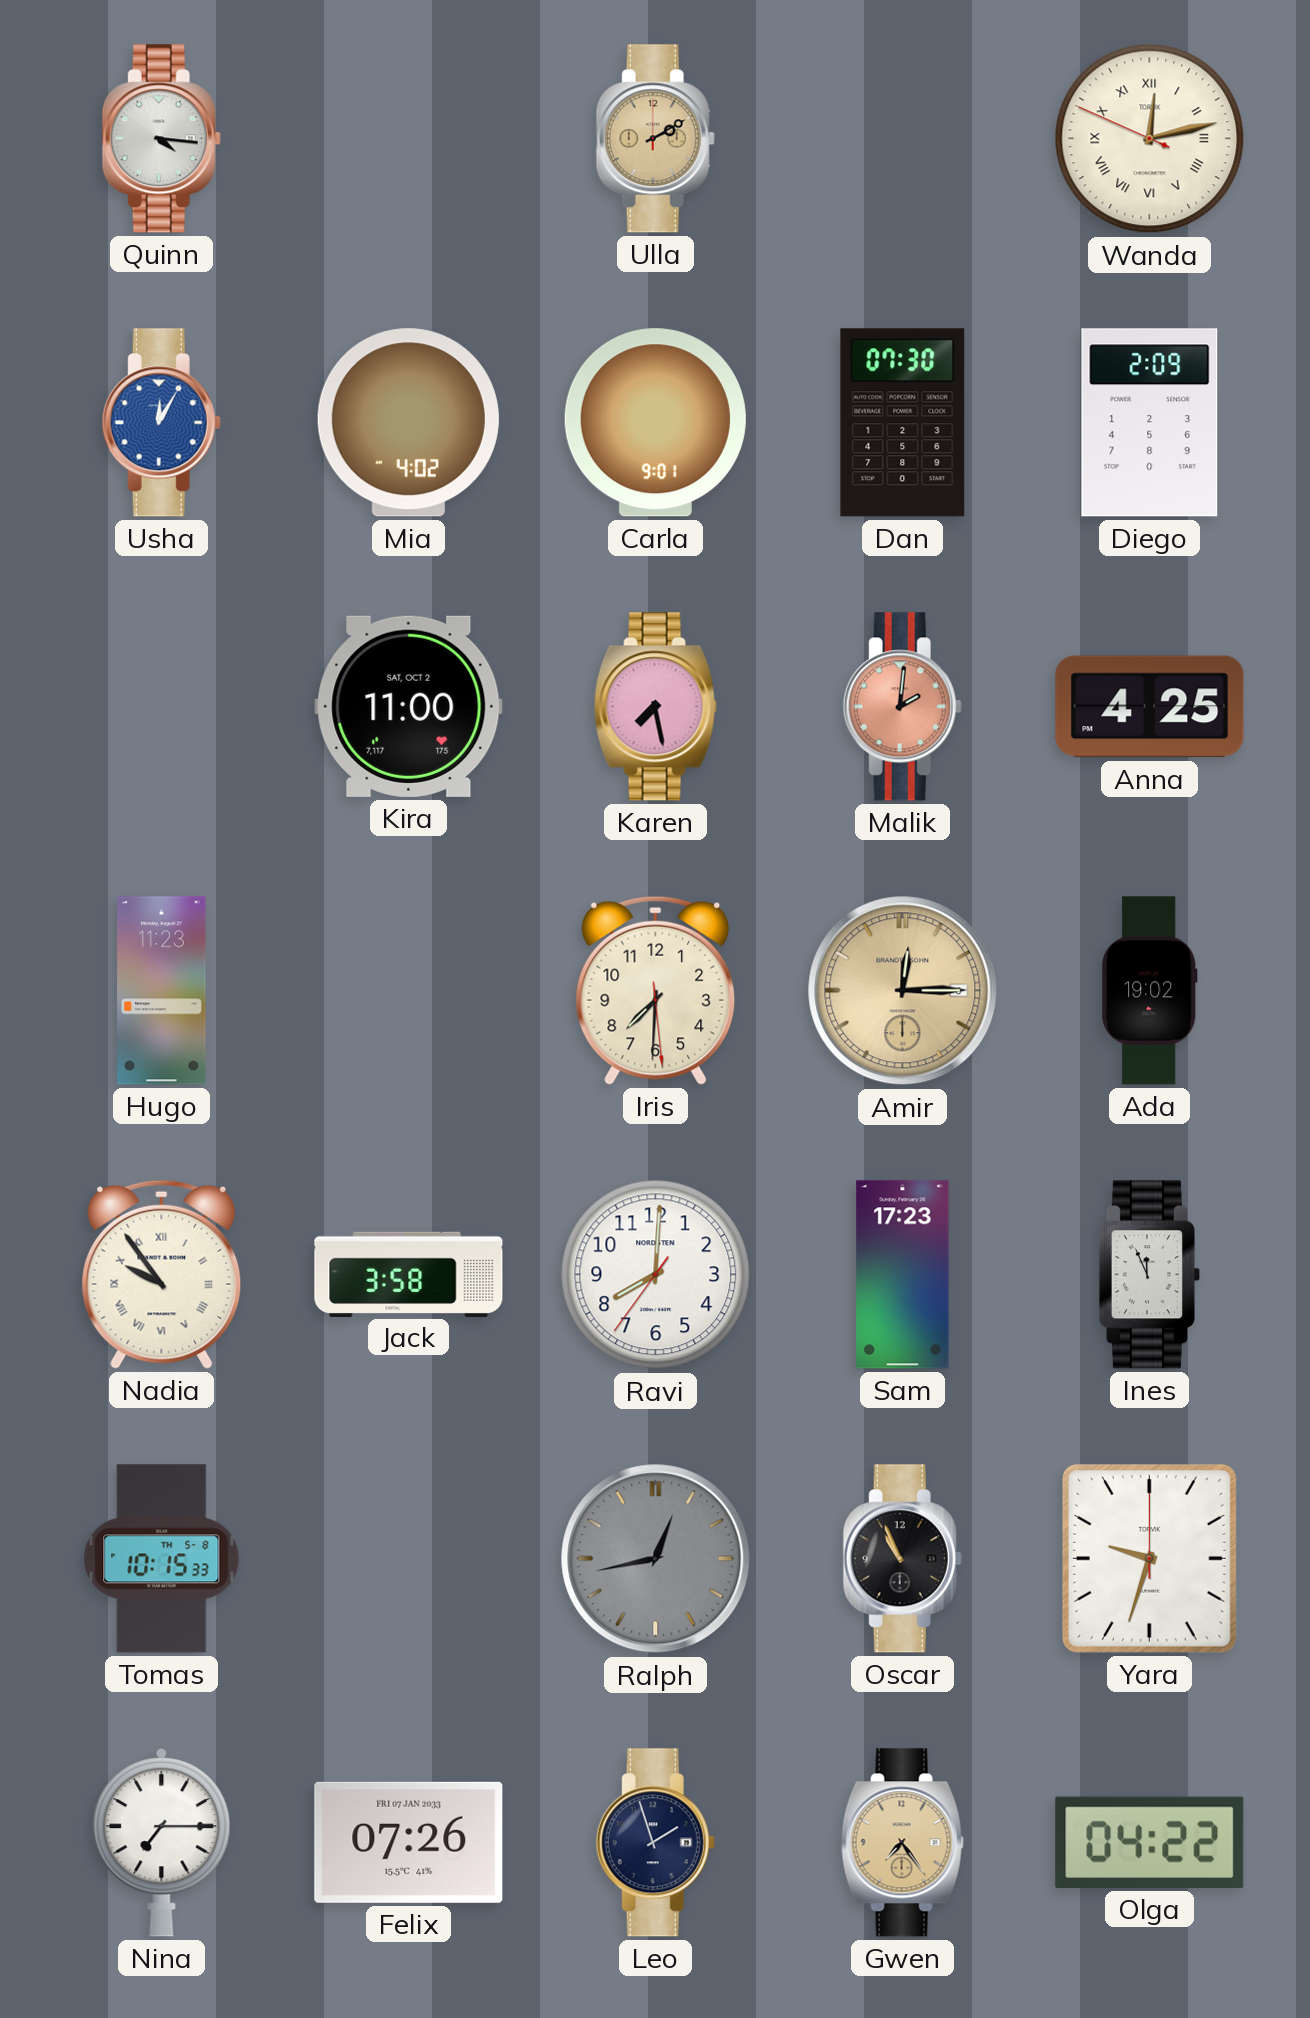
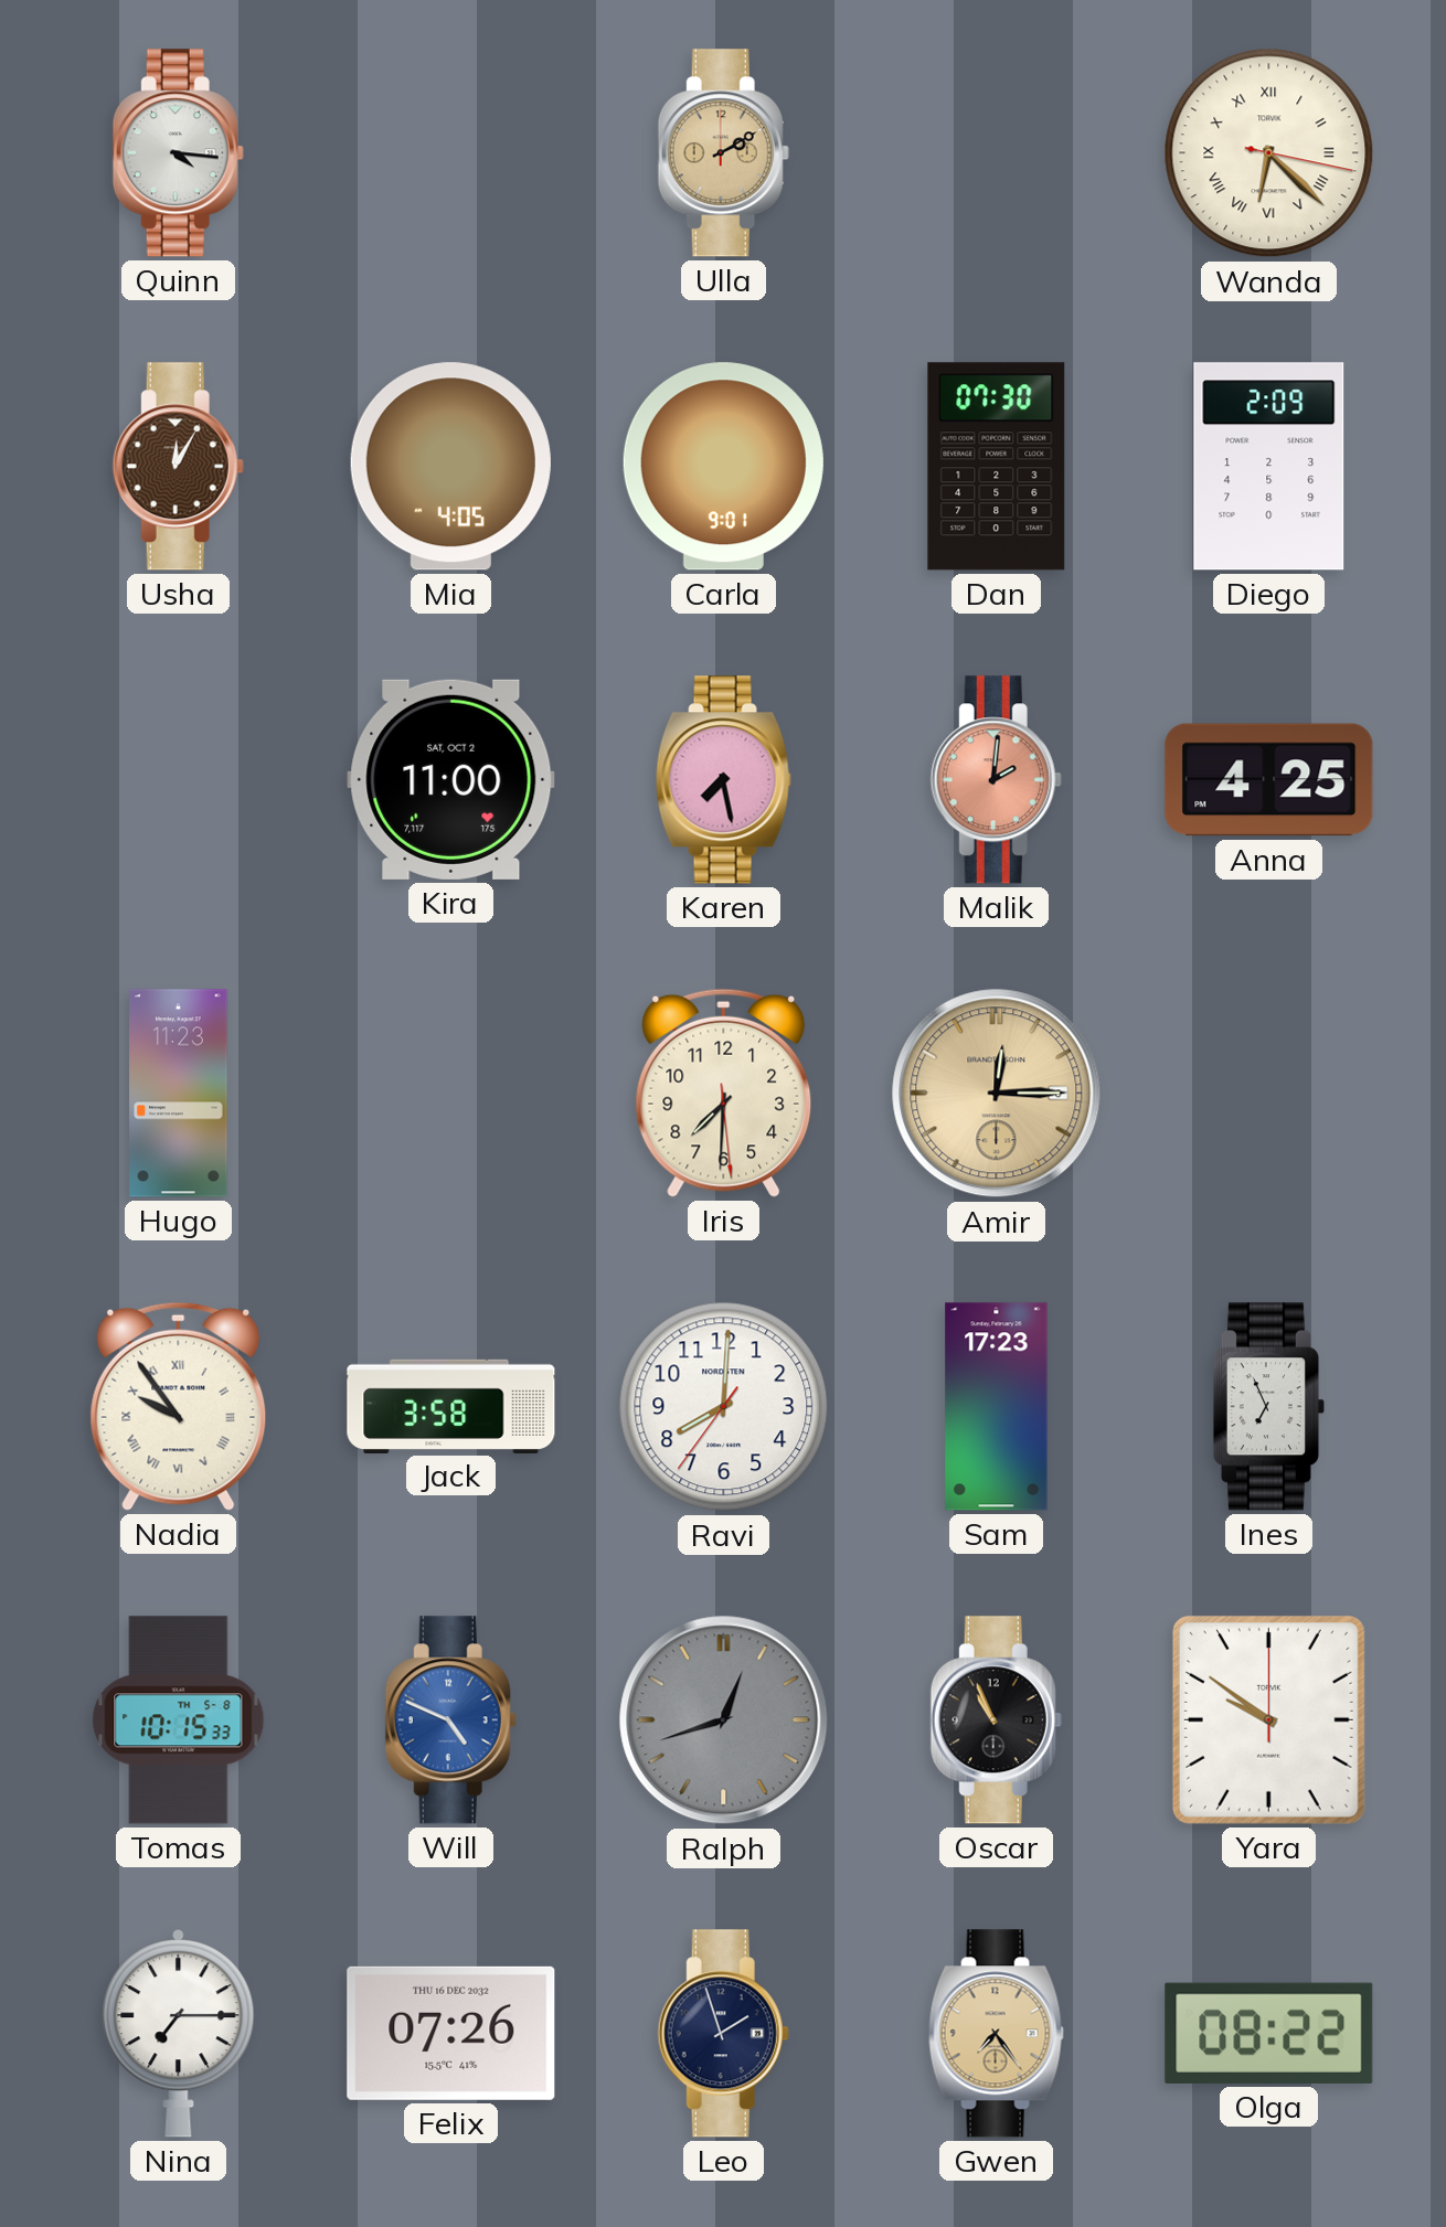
Wanda: 12:12 -> 6:22
Usha dial: blue -> brown
Mia: 4:02 -> 4:05
Ada: 19:02 -> none
Ines: 11:56 -> 6:56
Will: none -> 4:49
Ralph: 12:43 -> 12:42
Yara: 9:33 -> 9:51
Felix date: FRI 07 JAN 2033 -> THU 16 DEC 2032
Olga: 04:22 -> 08:22
